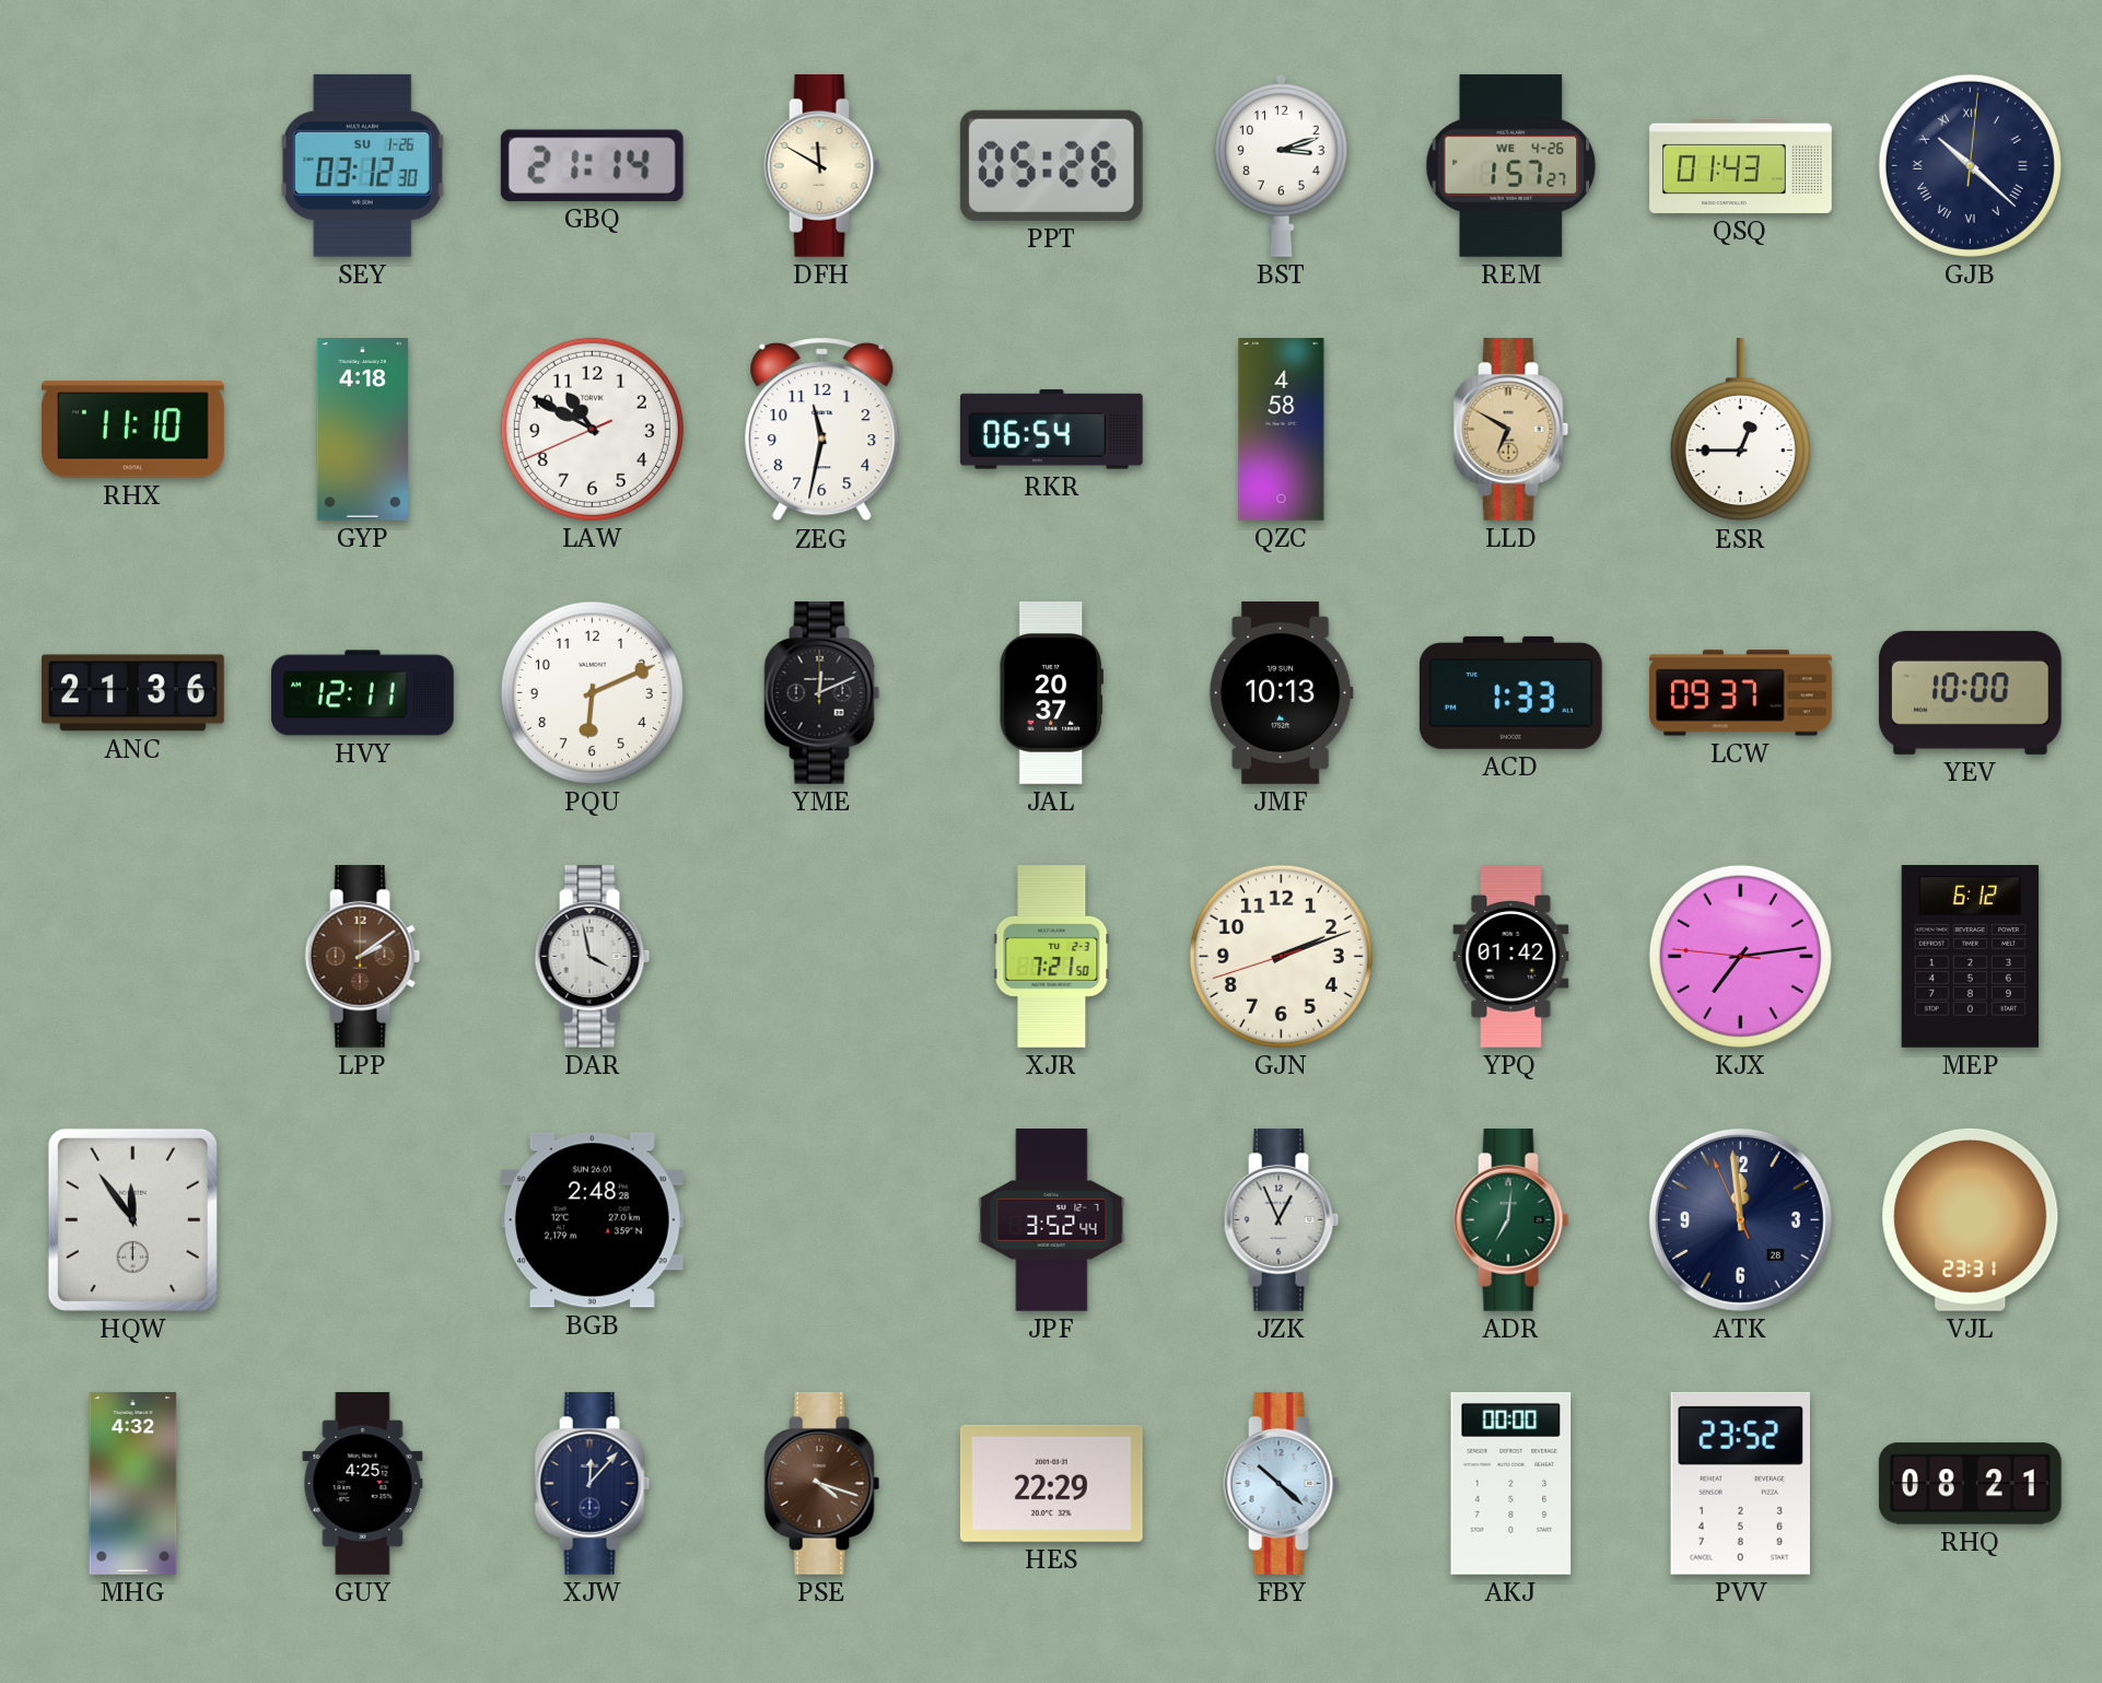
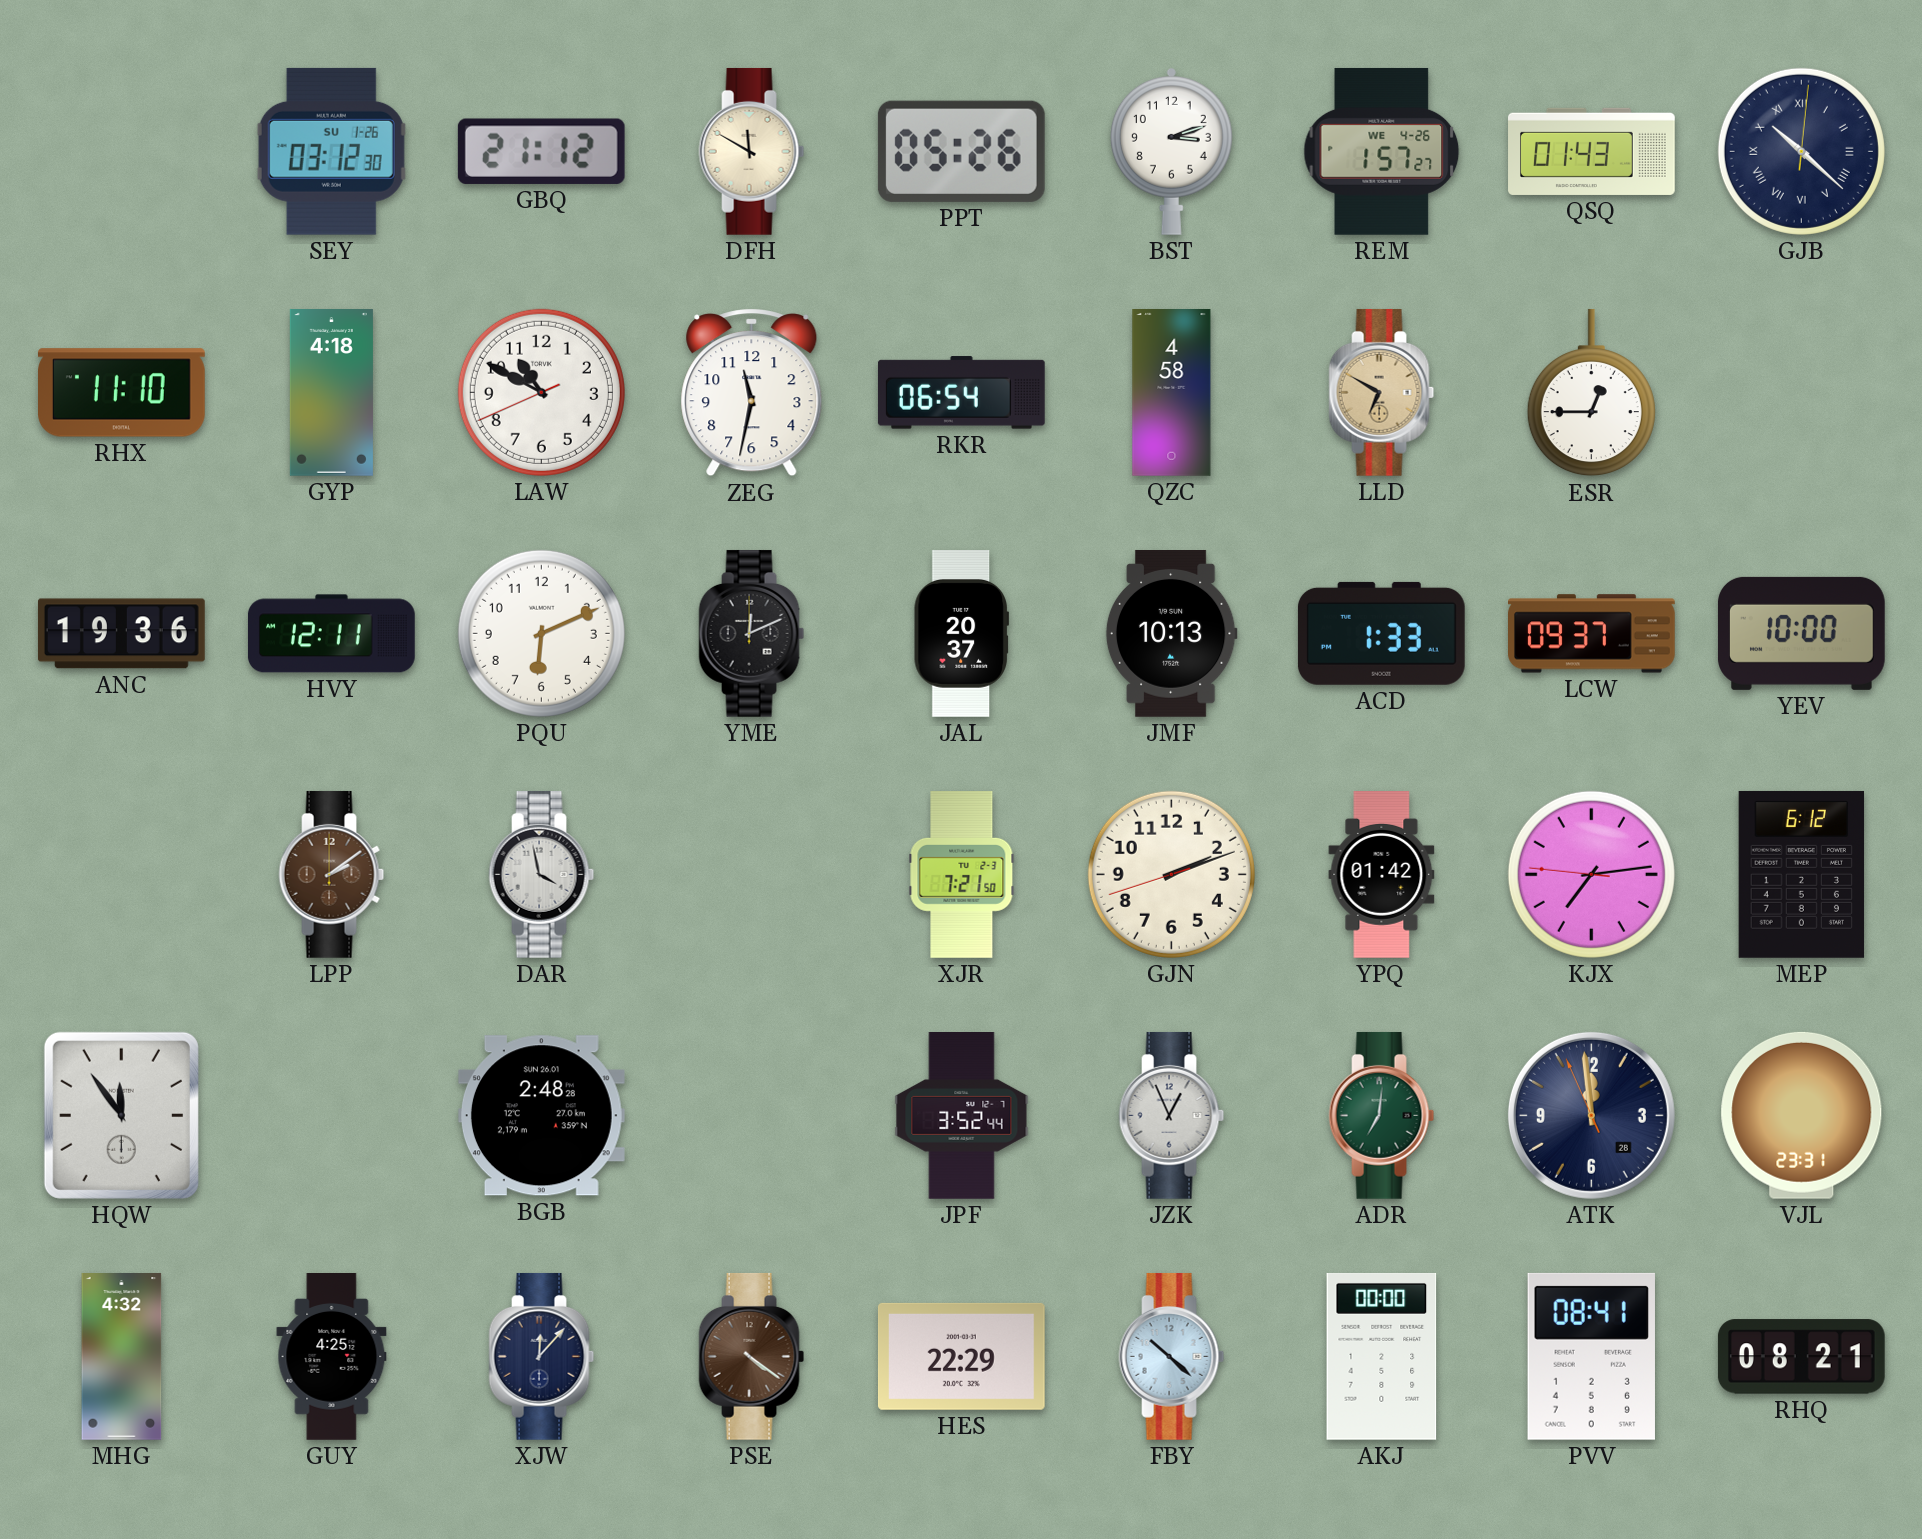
GBQ: 21:14 -> 21:12
ANC: 21:36 -> 19:36
PSE: 4:18 -> 4:21
PVV: 23:52 -> 08:41
